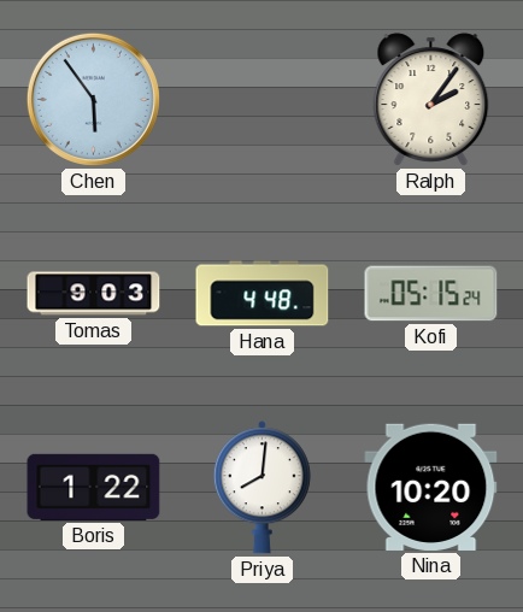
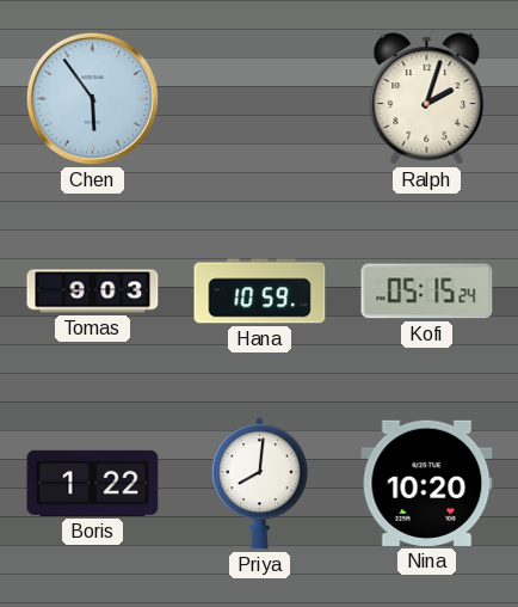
Ralph: 2:06 -> 2:03
Hana: 4:48 -> 10:59
